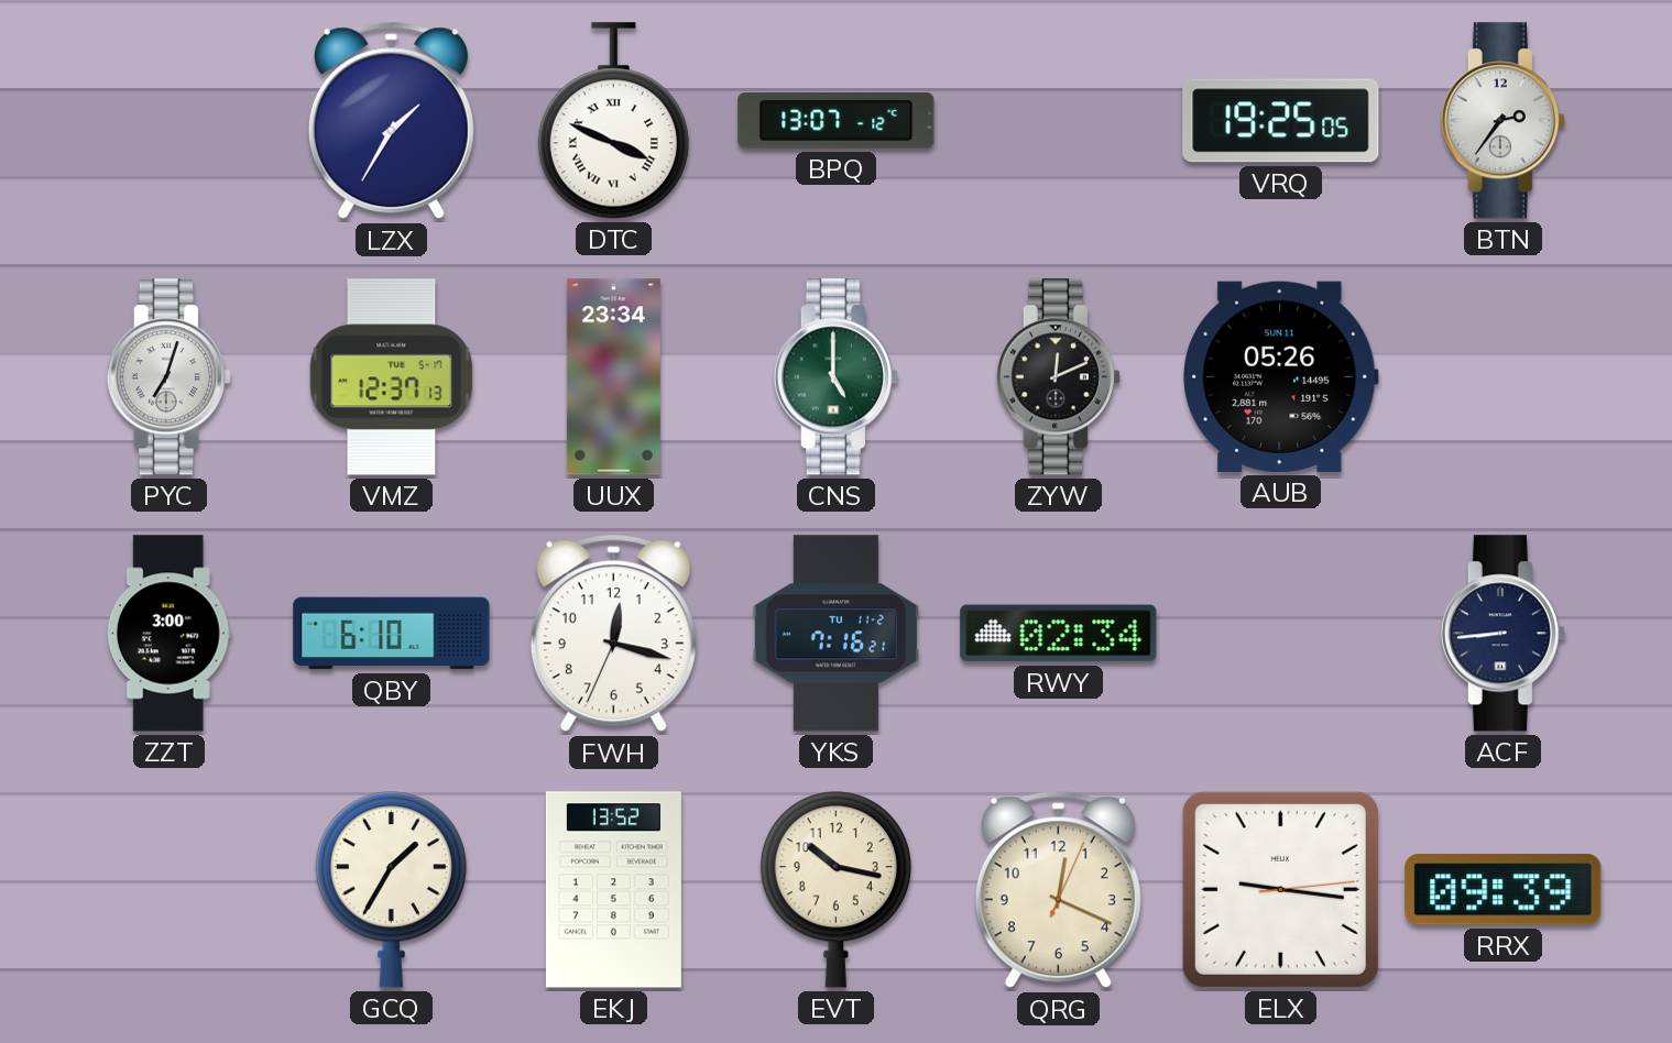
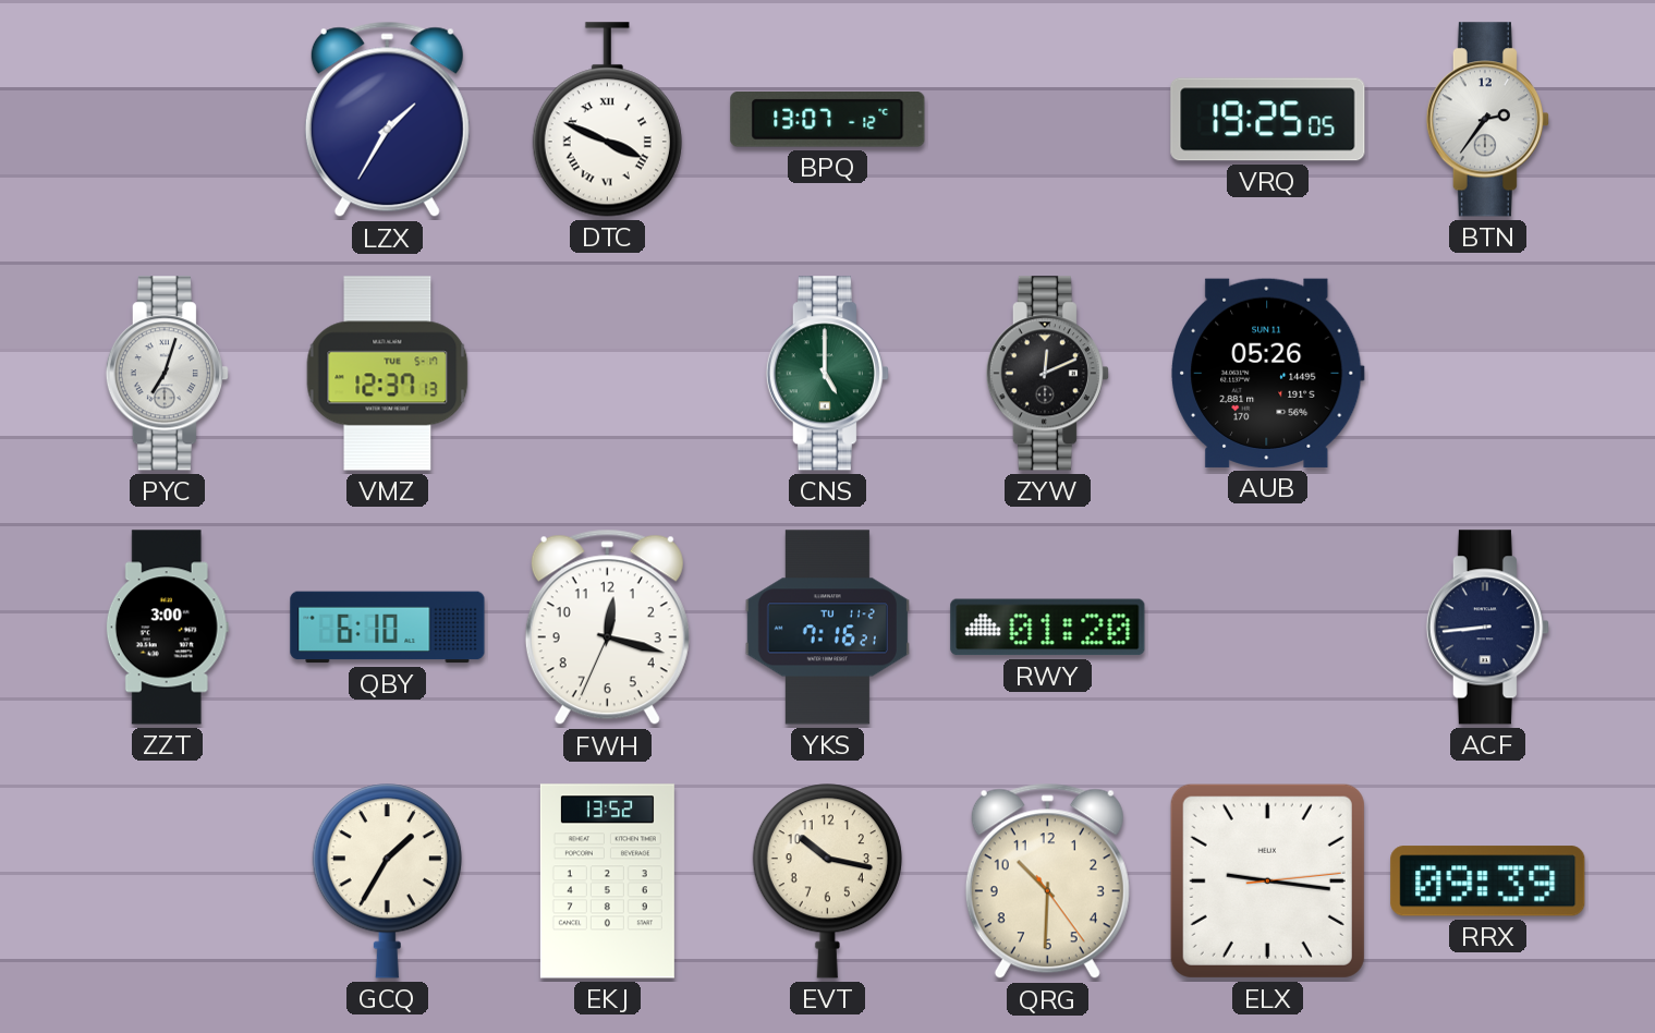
UUX: 23:34 -> none
RWY: 02:34 -> 01:20
QRG: 12:19 -> 10:30
